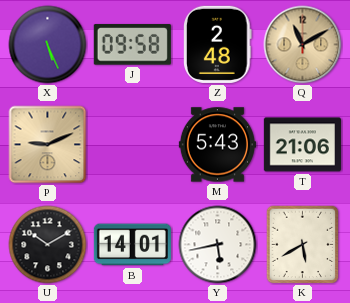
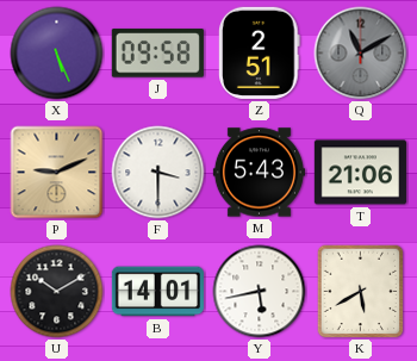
Z: 2:48 -> 2:51
Q dial: champagne -> grey
F: none -> 3:30
